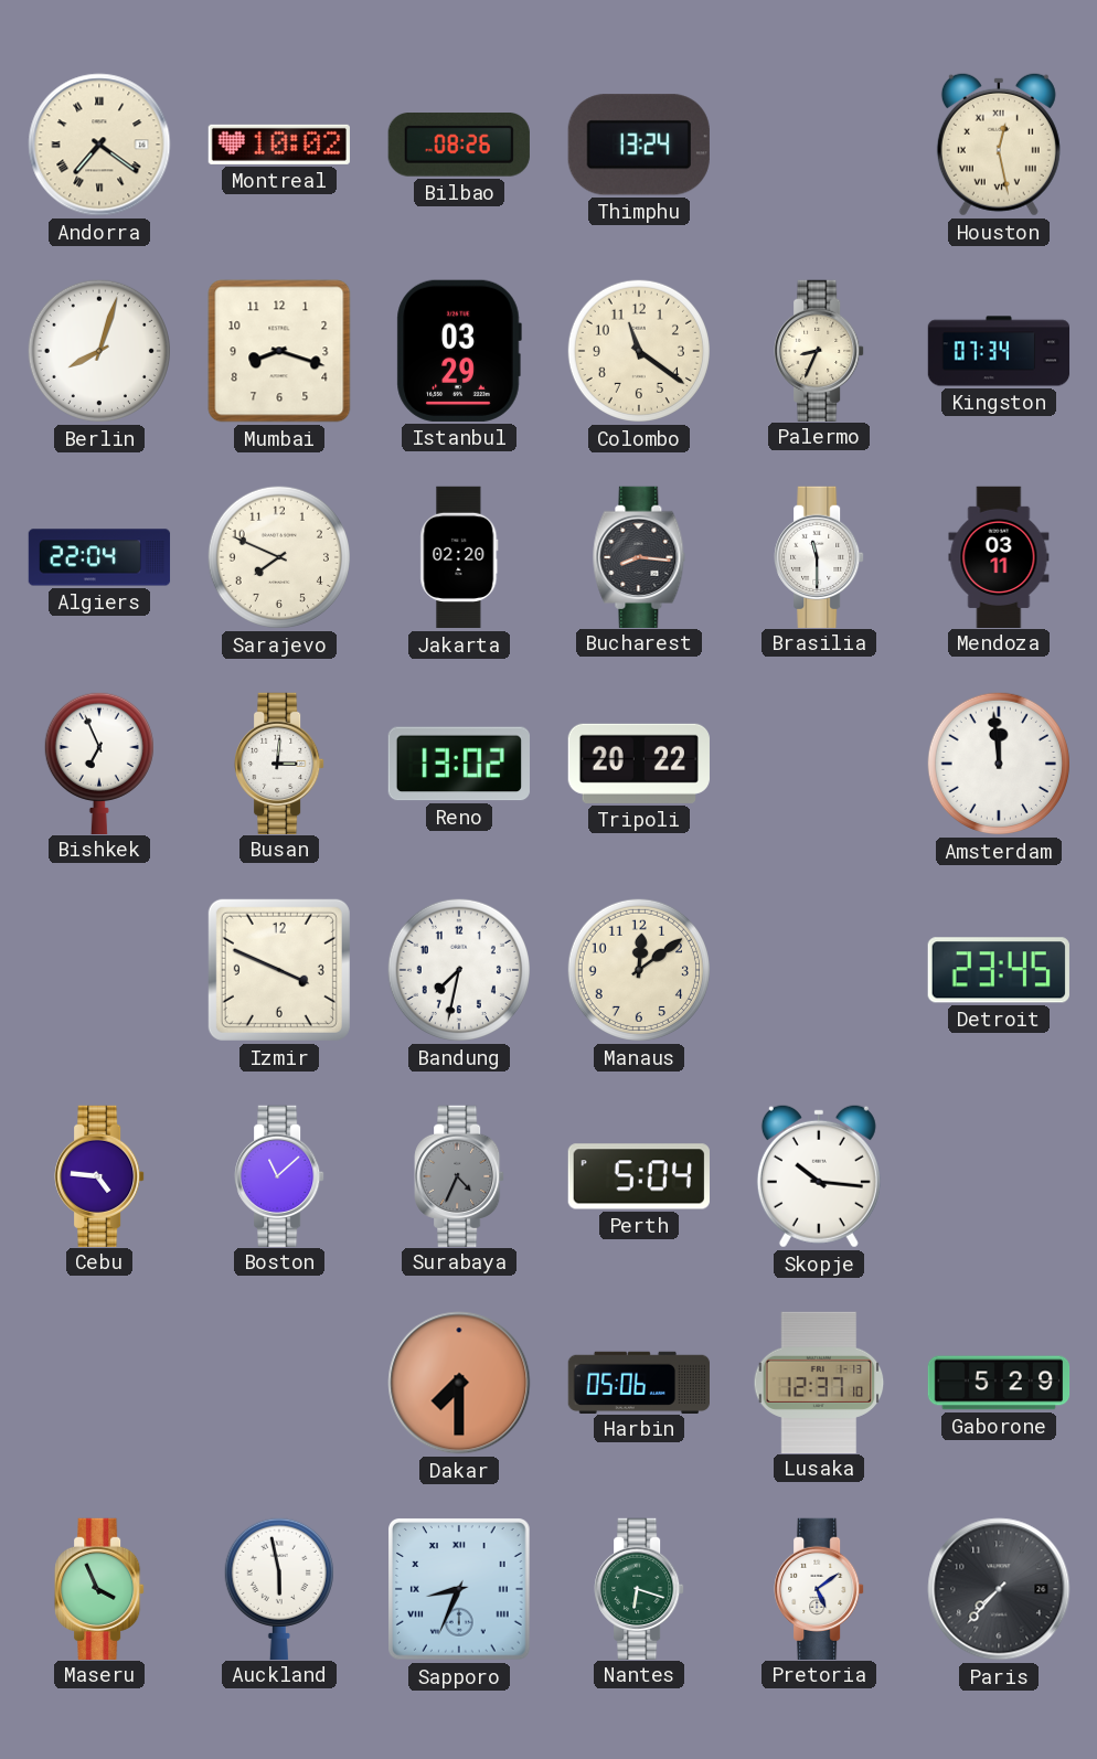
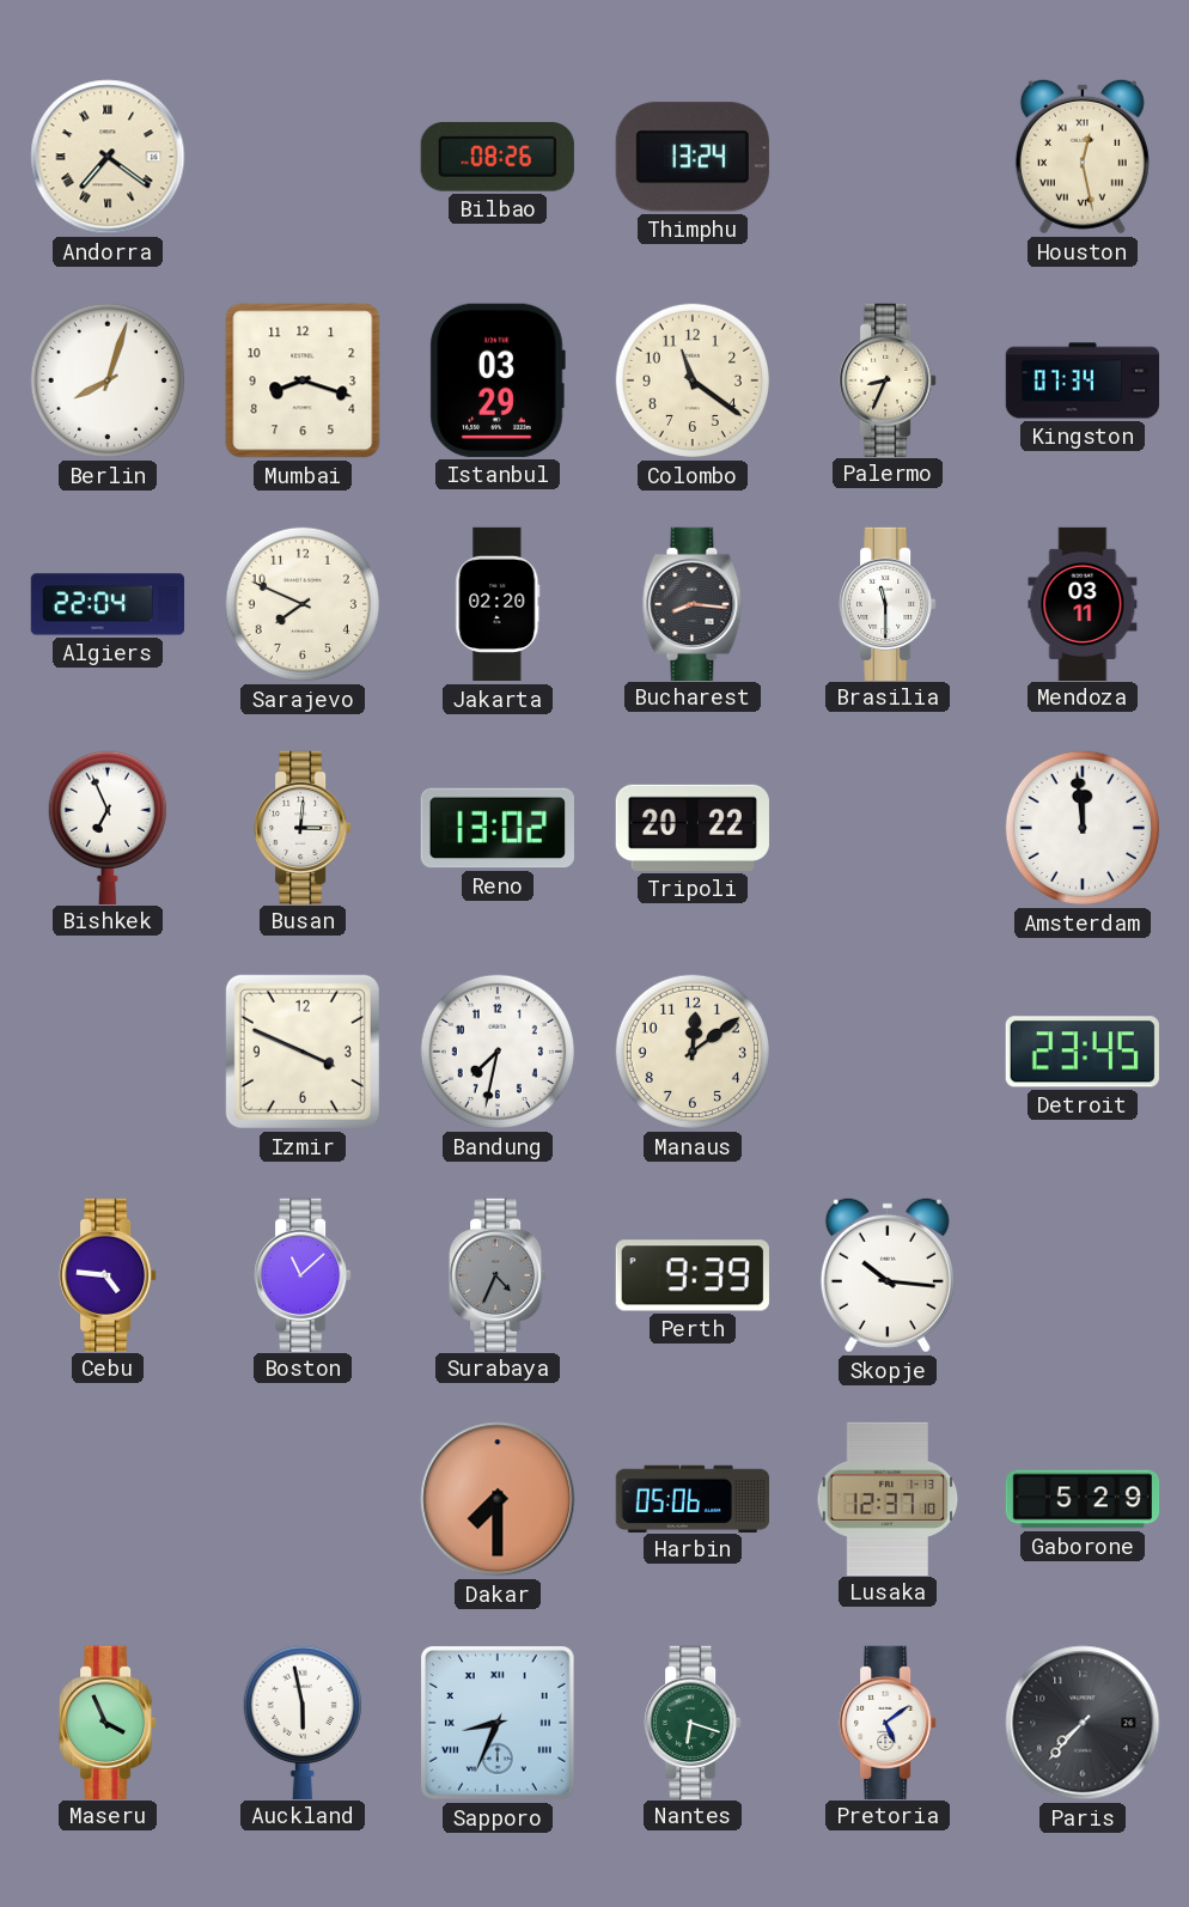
Montreal: 10:02 -> none
Perth: 5:04 -> 9:39
